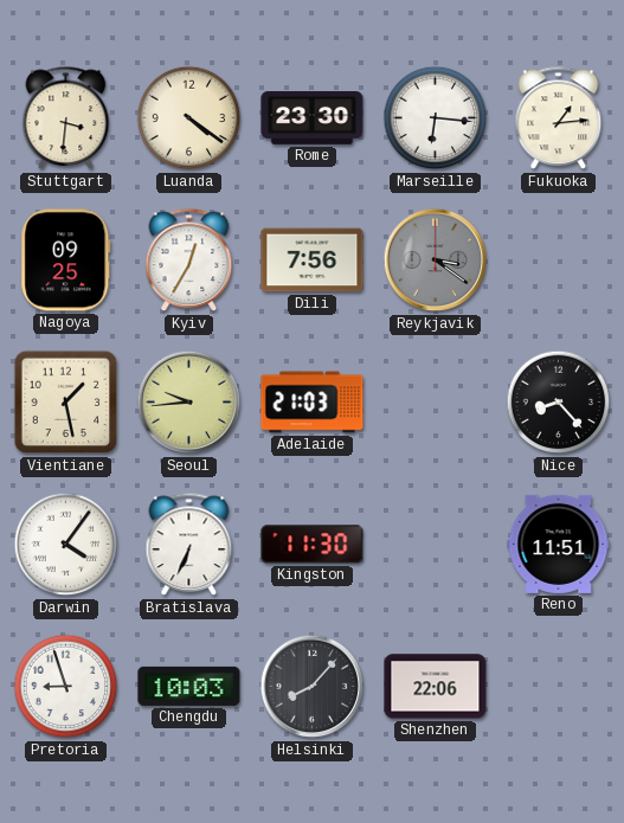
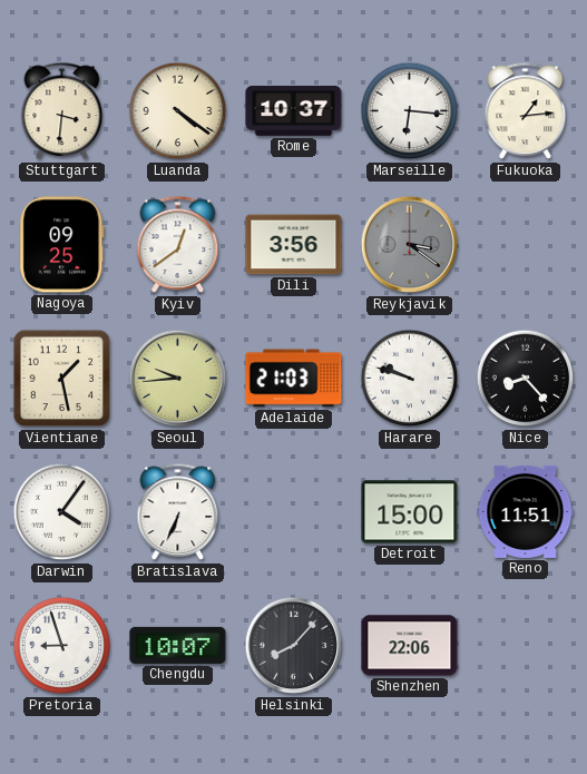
Rome: 23:30 -> 10:37
Kyiv: 12:35 -> 12:39
Dili: 7:56 -> 3:56
Harare: none -> 9:48
Kingston: 11:30 -> none
Detroit: none -> 15:00
Chengdu: 10:03 -> 10:07
